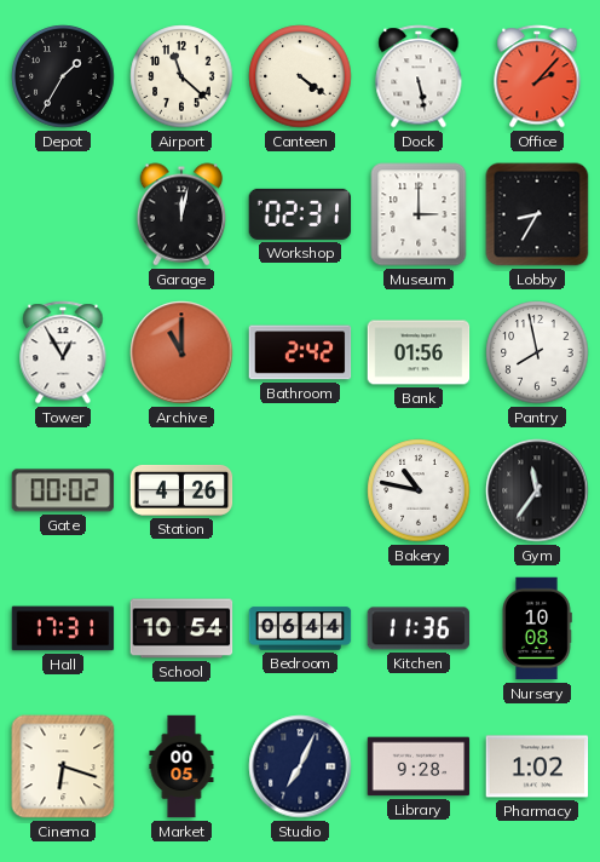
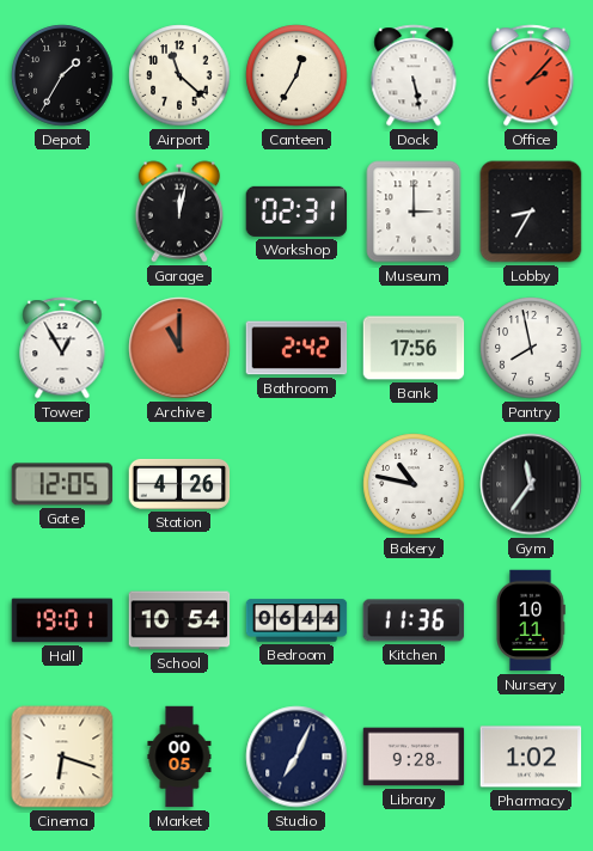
Canteen: 4:21 -> 12:35
Bank: 01:56 -> 17:56
Gate: 00:02 -> 12:05
Hall: 17:31 -> 19:01
Nursery: 10:08 -> 10:11
